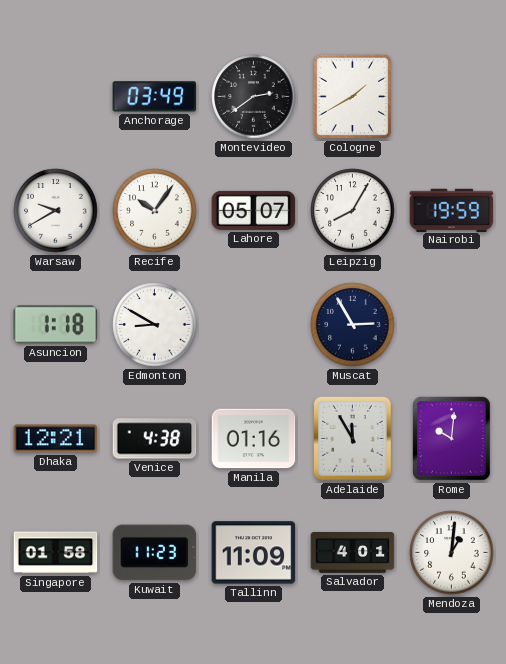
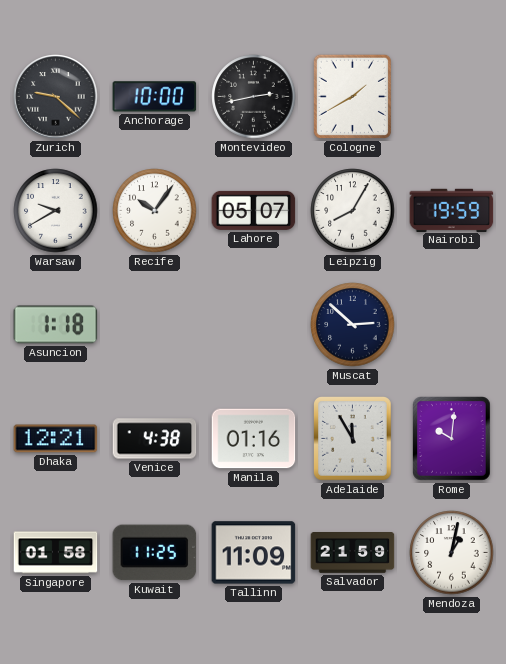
Zurich: none -> 9:22
Anchorage: 03:49 -> 10:00
Montevideo: 2:39 -> 2:43
Edmonton: 8:50 -> none
Muscat: 2:55 -> 2:52
Kuwait: 11:23 -> 11:25
Salvador: 4:01 -> 21:59
Mendoza: 1:01 -> 1:02
